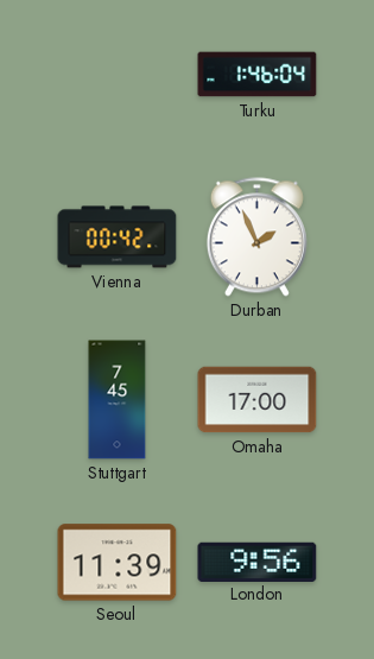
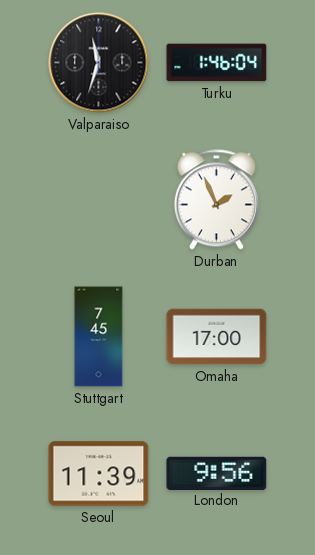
Valparaiso: none -> 11:33
Vienna: 00:42 -> none
